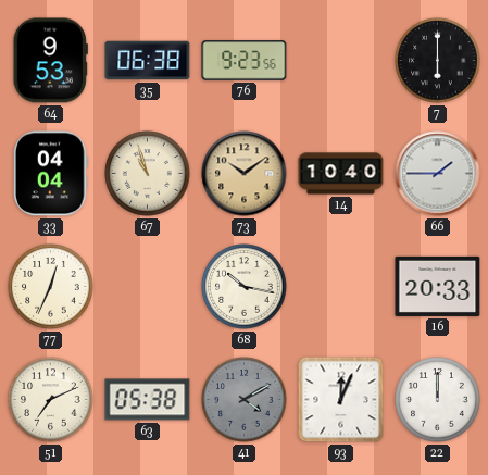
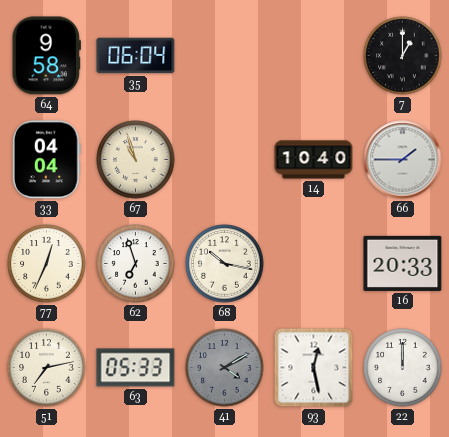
64: 9:53 -> 9:58
35: 06:38 -> 06:04
76: 9:23 -> none
7: 6:00 -> 1:00
73: 10:09 -> none
62: none -> 6:57
51: 7:11 -> 7:13
63: 05:38 -> 05:33
93: 12:04 -> 12:28
